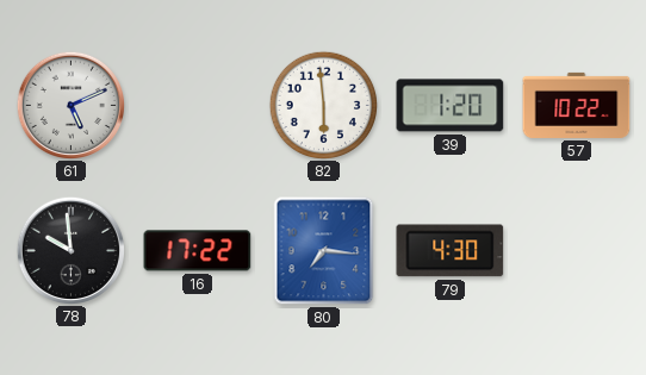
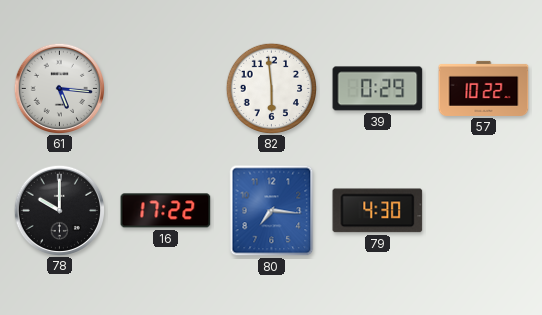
61: 5:11 -> 5:16
39: 1:20 -> 0:29
78: 9:59 -> 10:00
